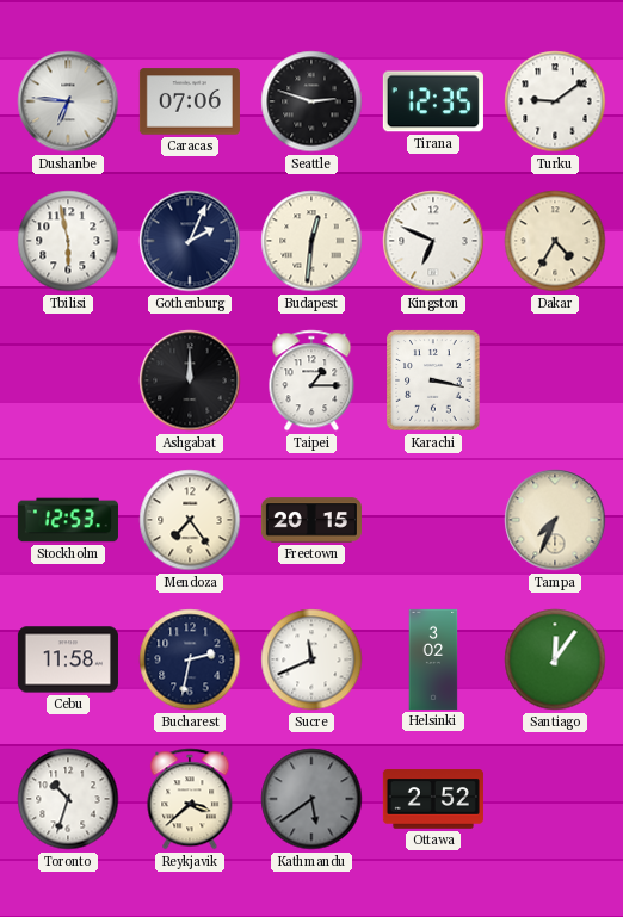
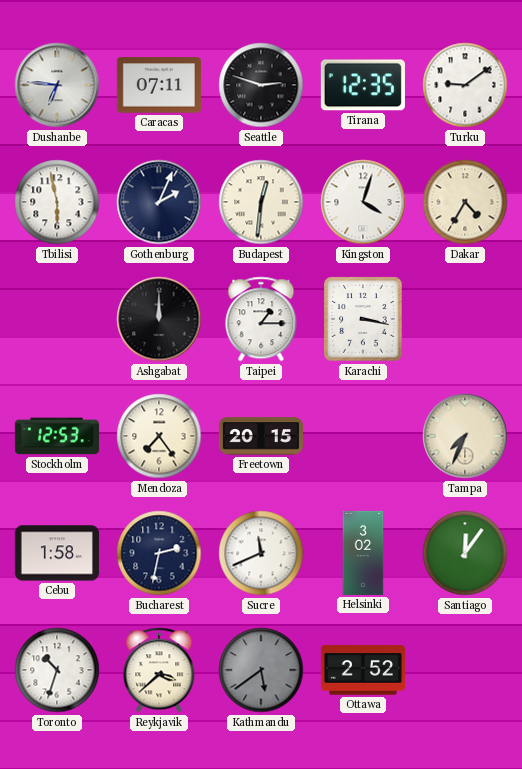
Caracas: 07:06 -> 07:11
Kingston: 6:49 -> 4:03
Cebu: 11:58 -> 1:58
